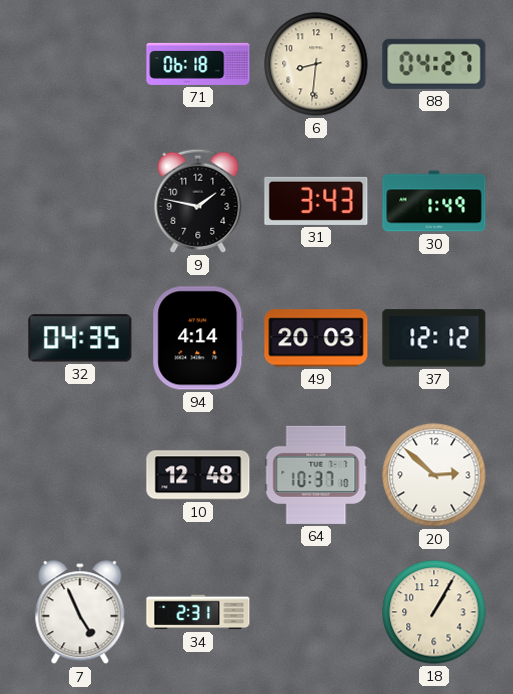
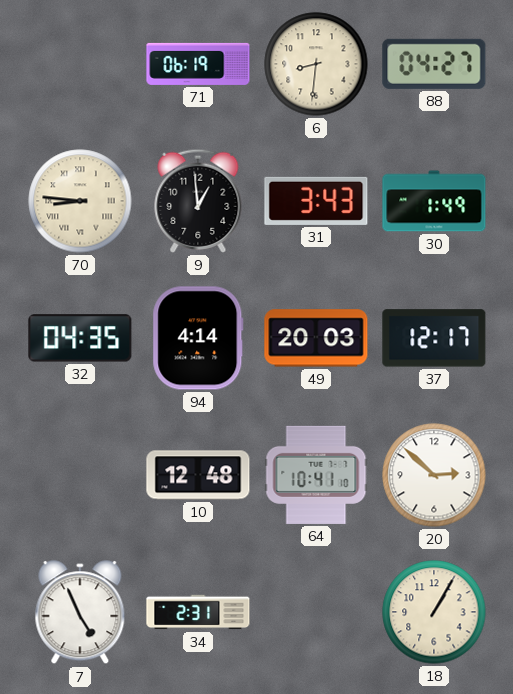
71: 06:18 -> 06:19
70: none -> 8:46
9: 1:47 -> 12:59
37: 12:12 -> 12:17
64: 10:37 -> 10:41
